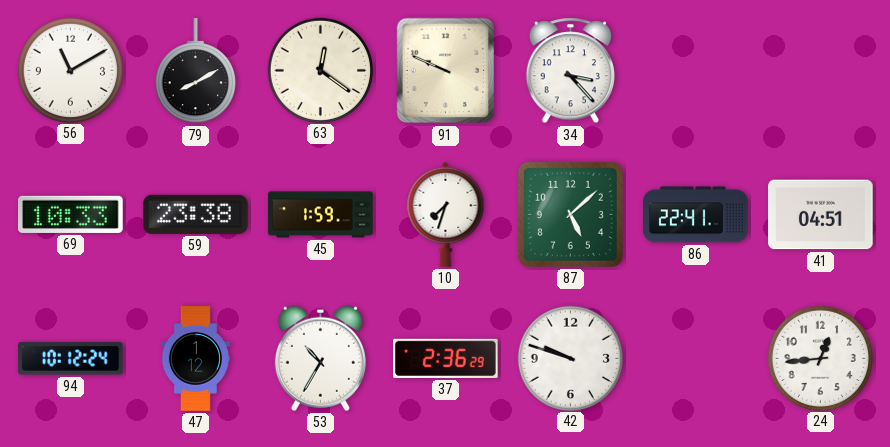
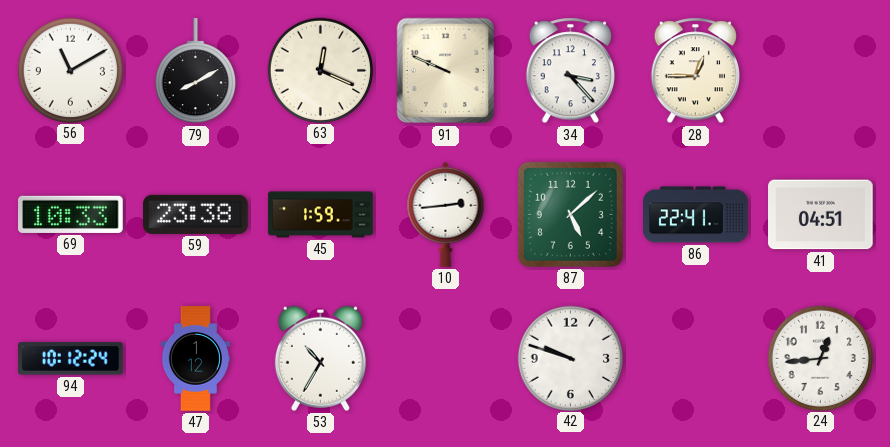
63: 12:21 -> 12:19
28: none -> 12:45
10: 7:33 -> 2:44
37: 2:36 -> none
